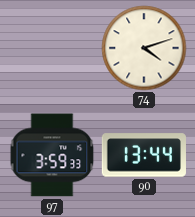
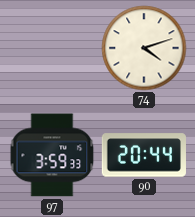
90: 13:44 -> 20:44
